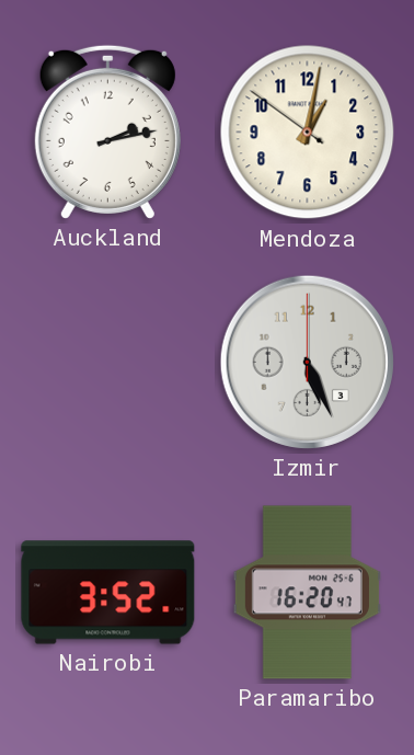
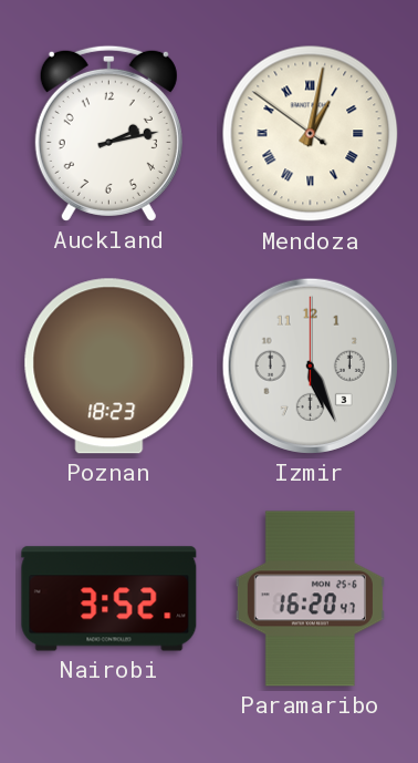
Mendoza numerals: Arabic -> Roman
Poznan: none -> 18:23
